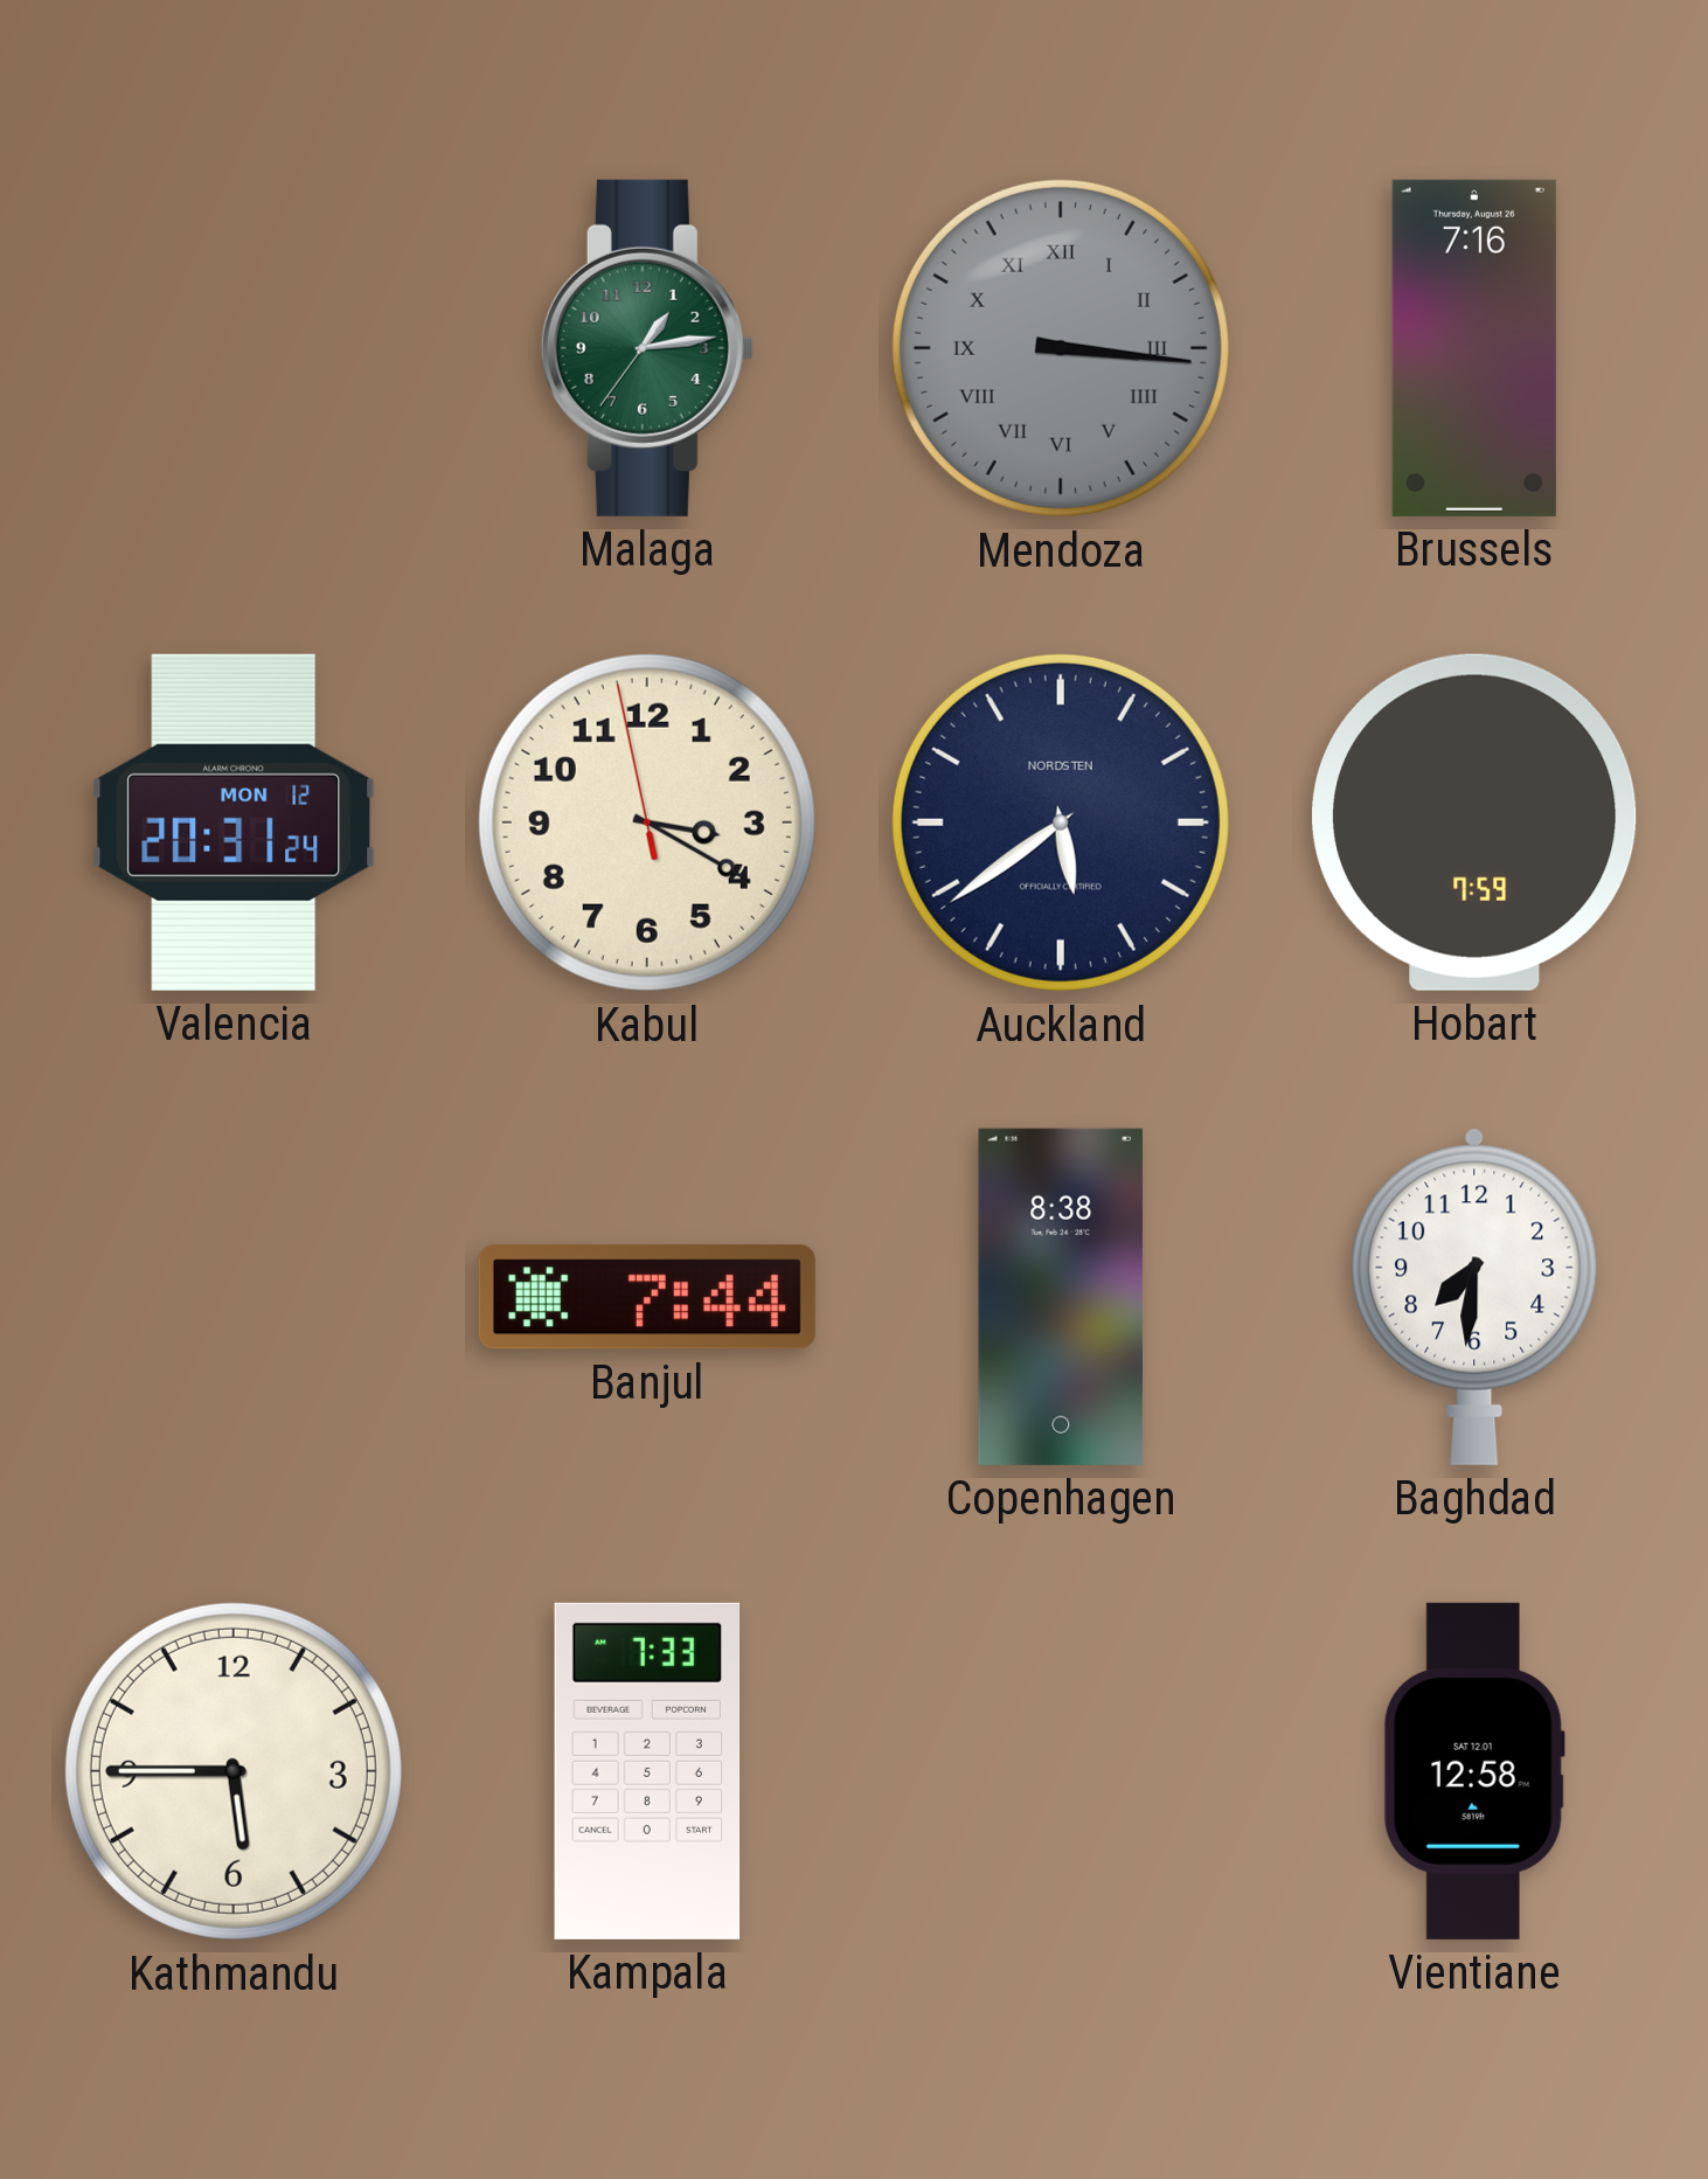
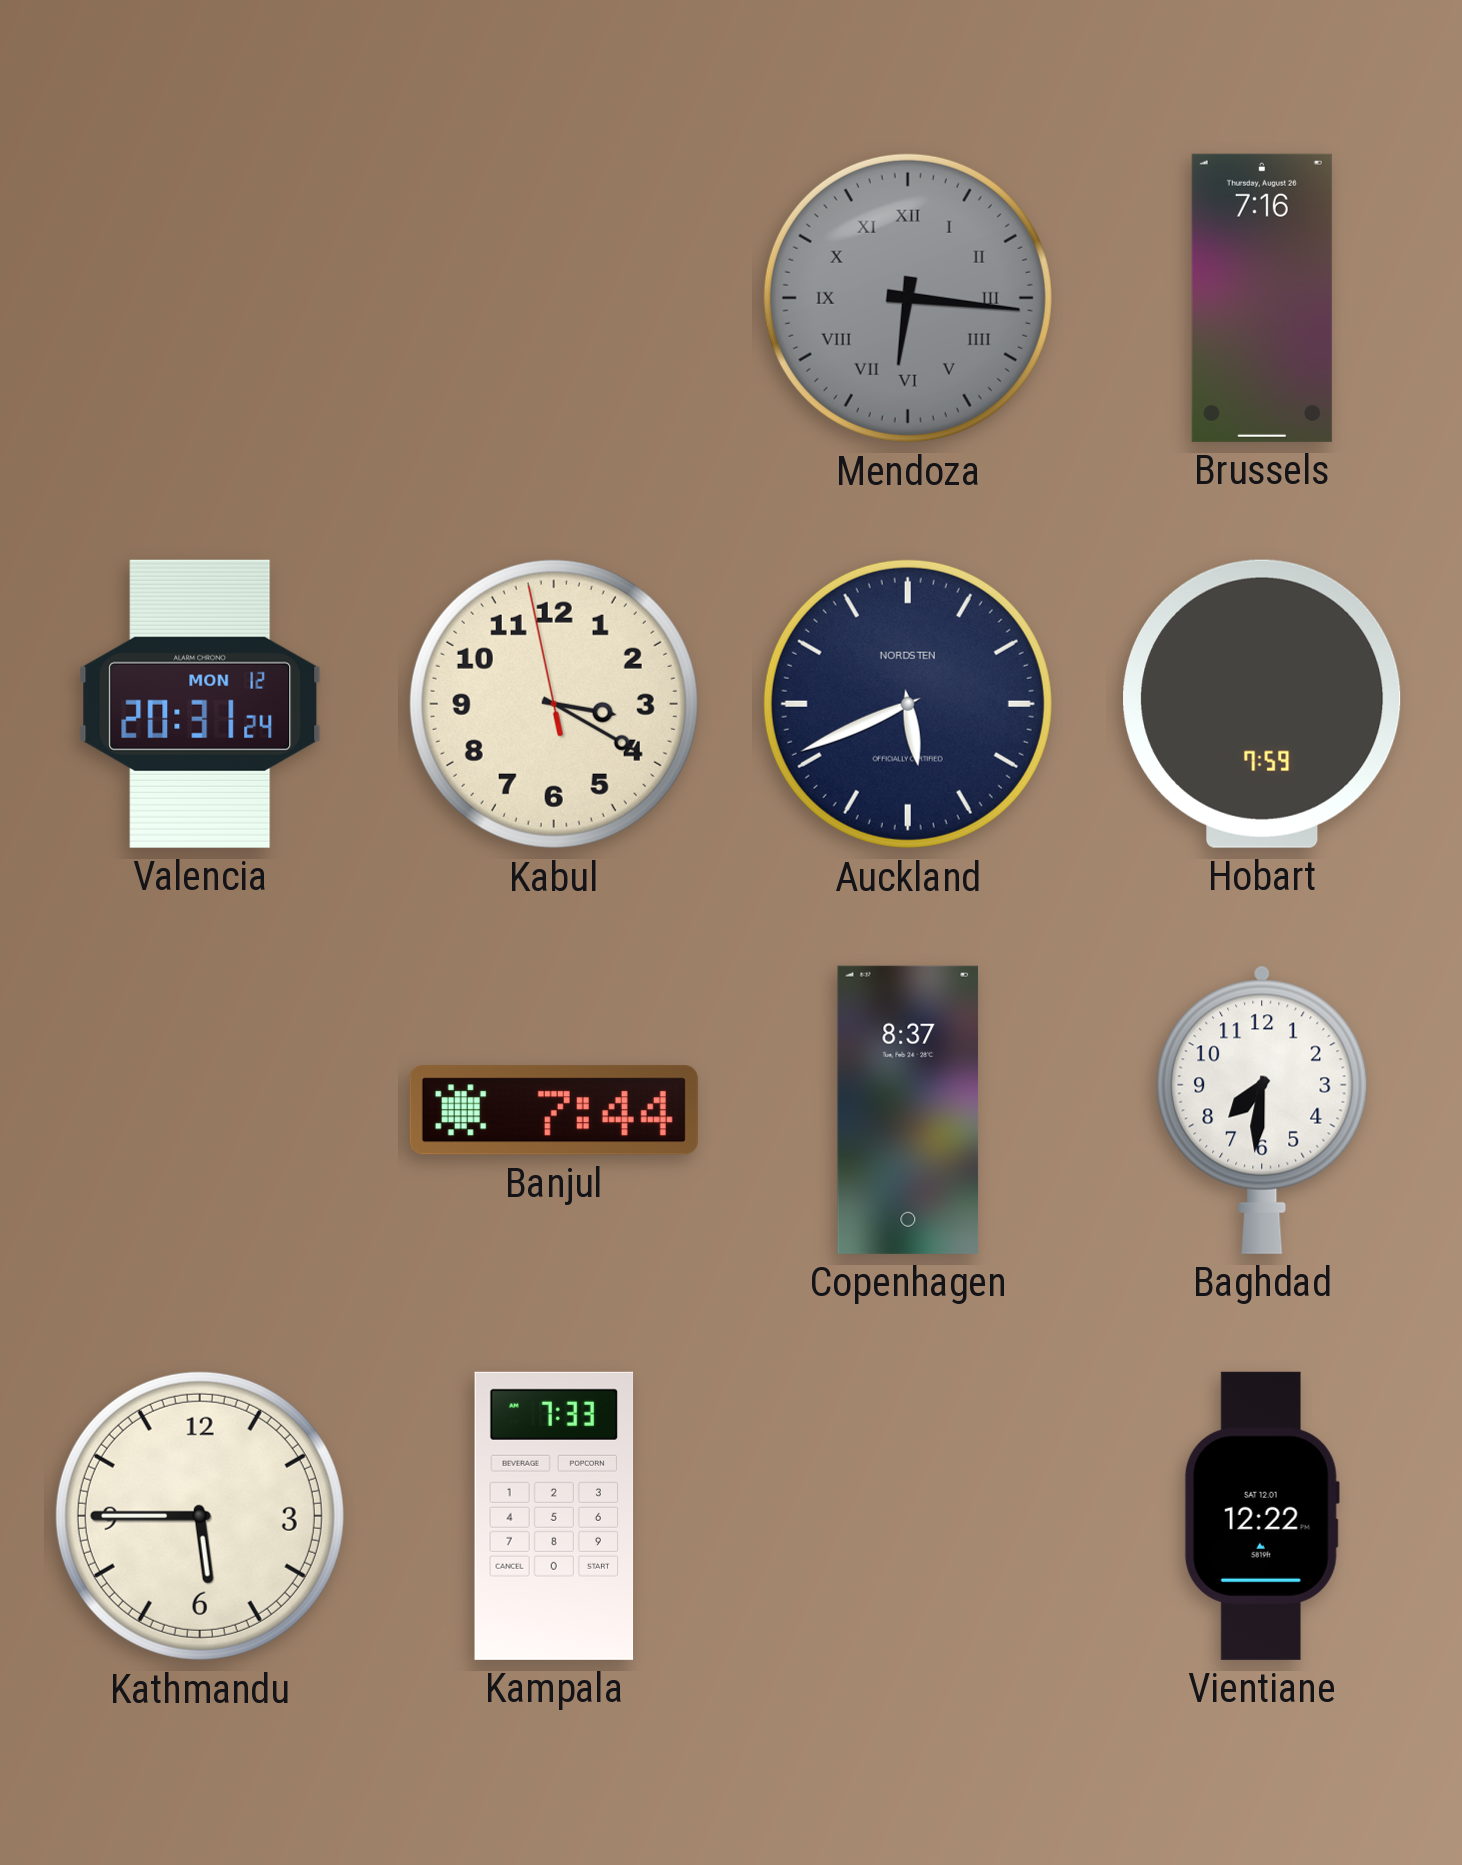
Malaga: 1:13 -> none
Mendoza: 3:16 -> 6:16
Auckland: 5:39 -> 5:41
Copenhagen: 8:38 -> 8:37
Vientiane: 12:58 -> 12:22
